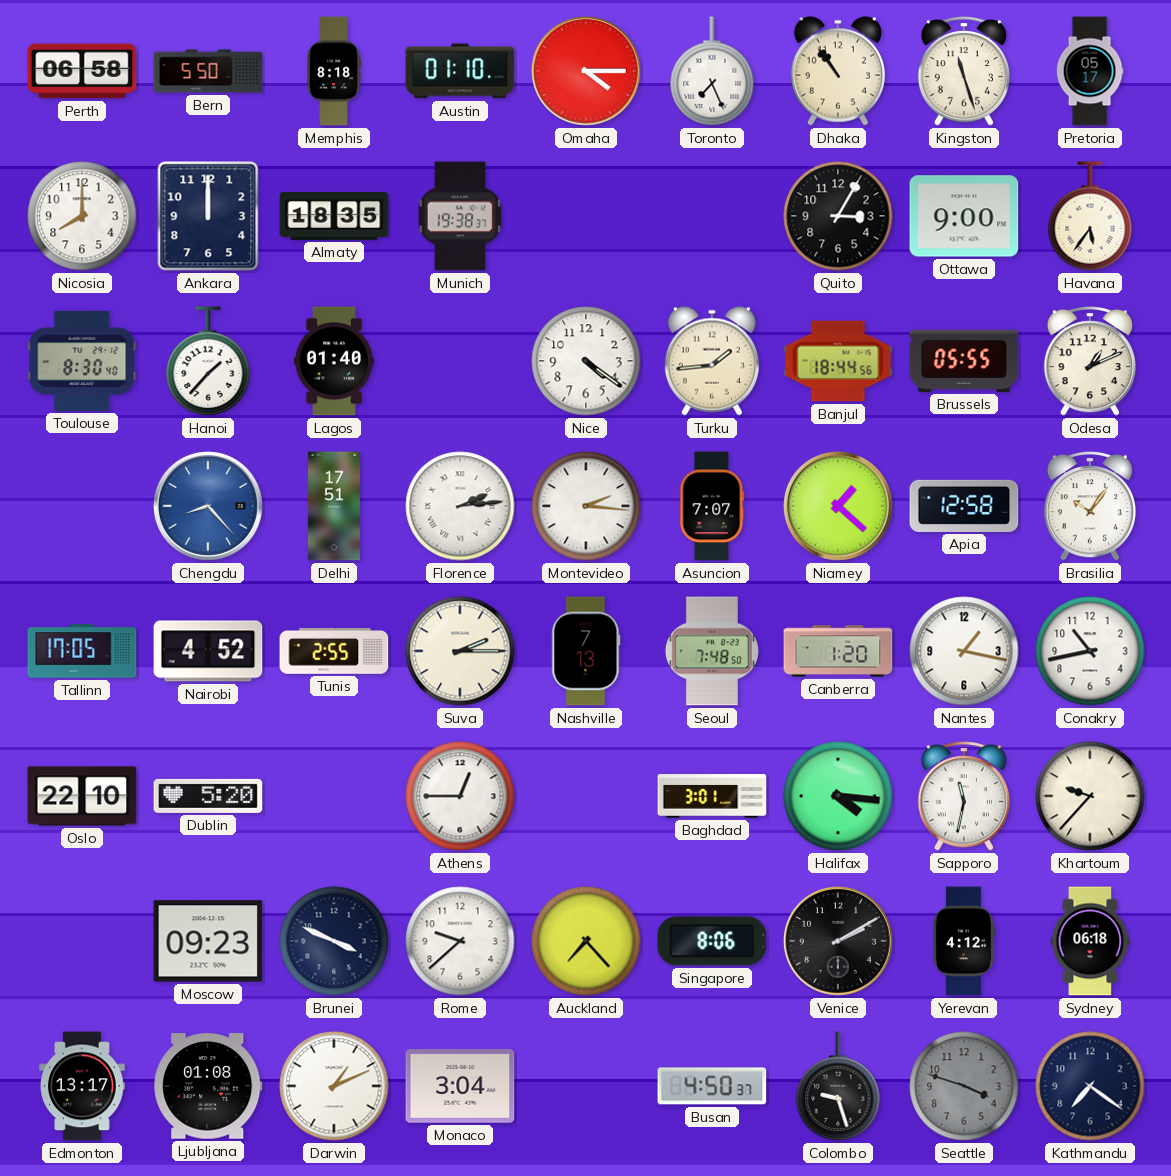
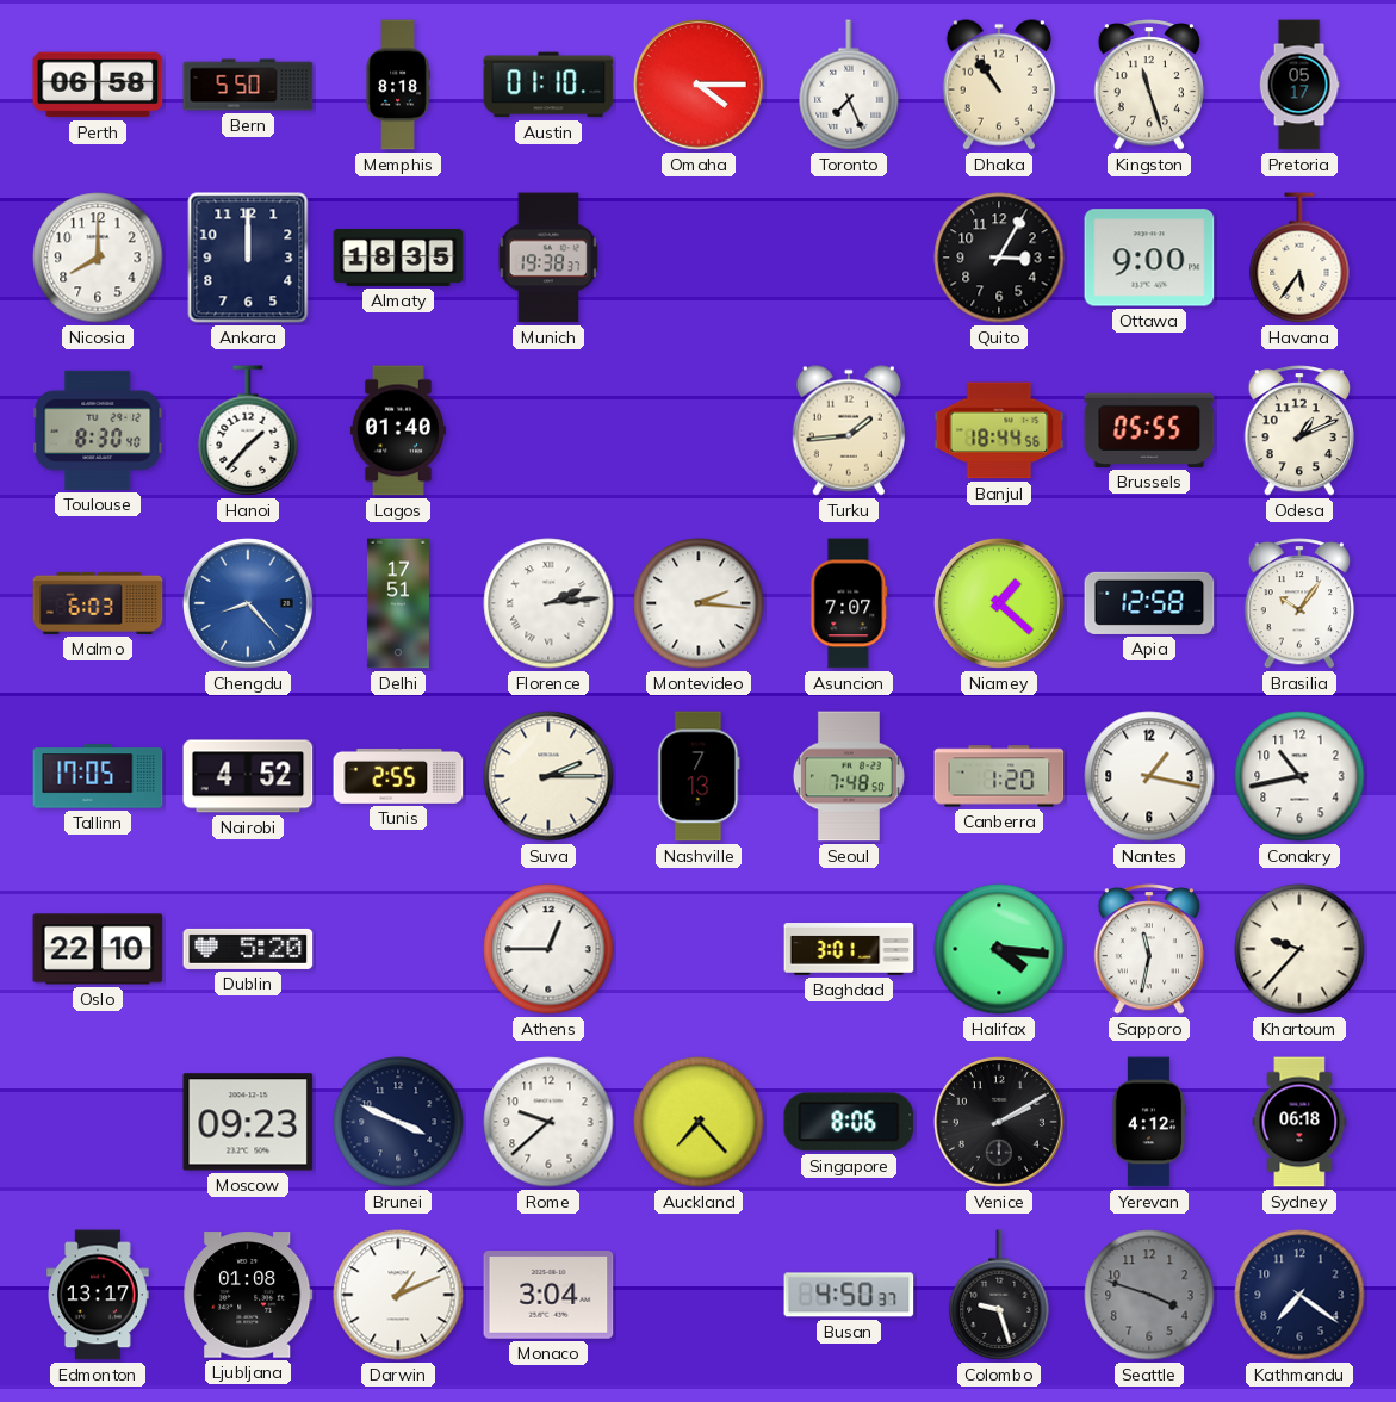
Nice: 4:21 -> none
Malmo: none -> 6:03
